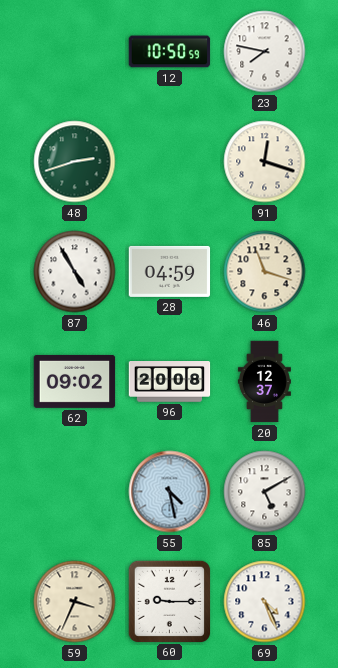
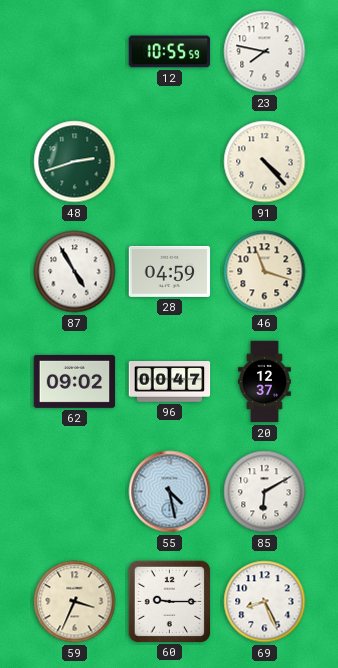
12: 10:50 -> 10:55
91: 12:18 -> 4:23
96: 20:08 -> 00:47
85: 5:10 -> 6:10
69: 4:26 -> 8:26
